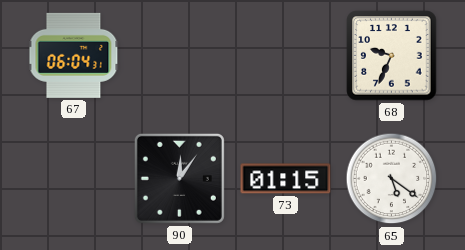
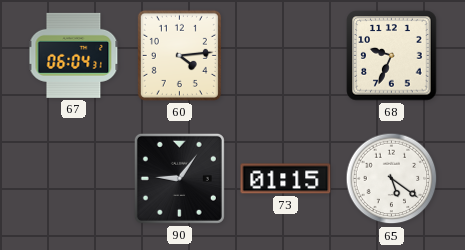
60: none -> 4:14
90: 12:06 -> 9:06
